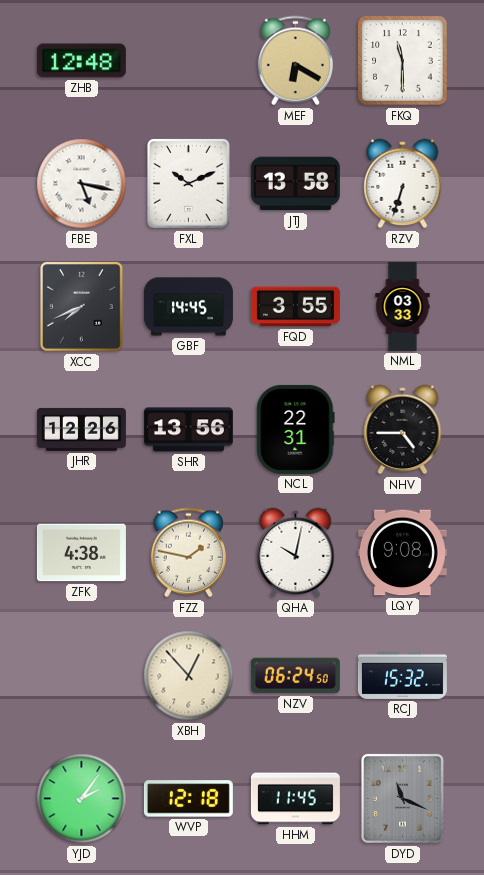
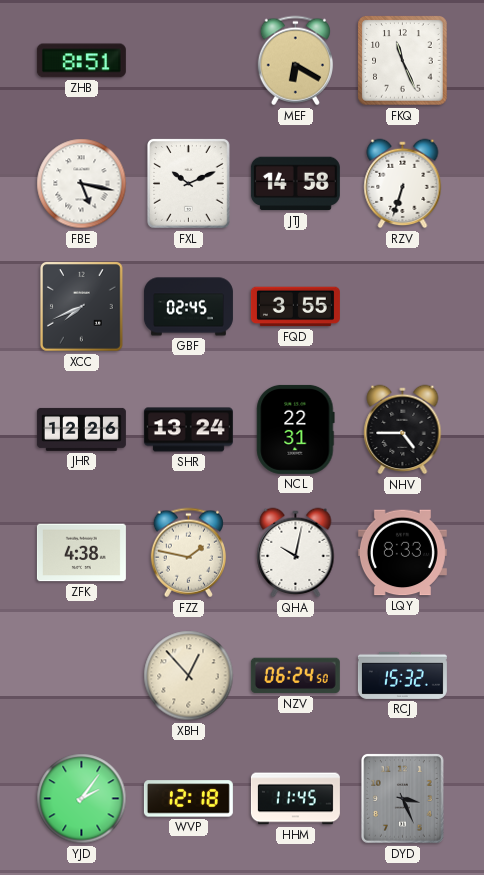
ZHB: 12:48 -> 8:51
FKQ: 11:30 -> 11:26
JTJ: 13:58 -> 14:58
GBF: 14:45 -> 02:45
NML: 03:33 -> none
SHR: 13:56 -> 13:24
LQY: 9:08 -> 8:33
DYD: 11:19 -> 3:26
